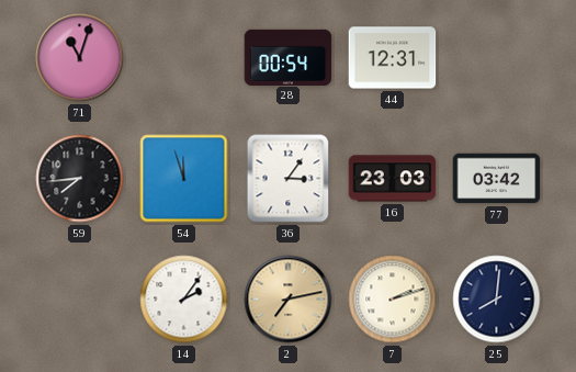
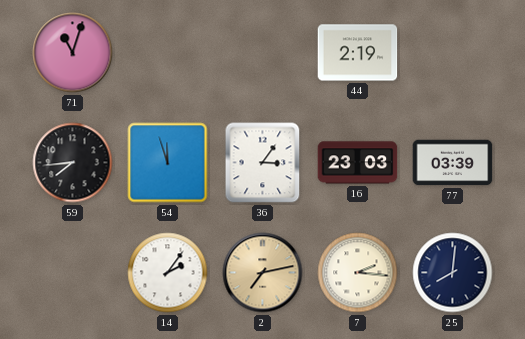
28: 00:54 -> none
44: 12:31 -> 2:19
77: 03:42 -> 03:39
7: 2:12 -> 2:16
